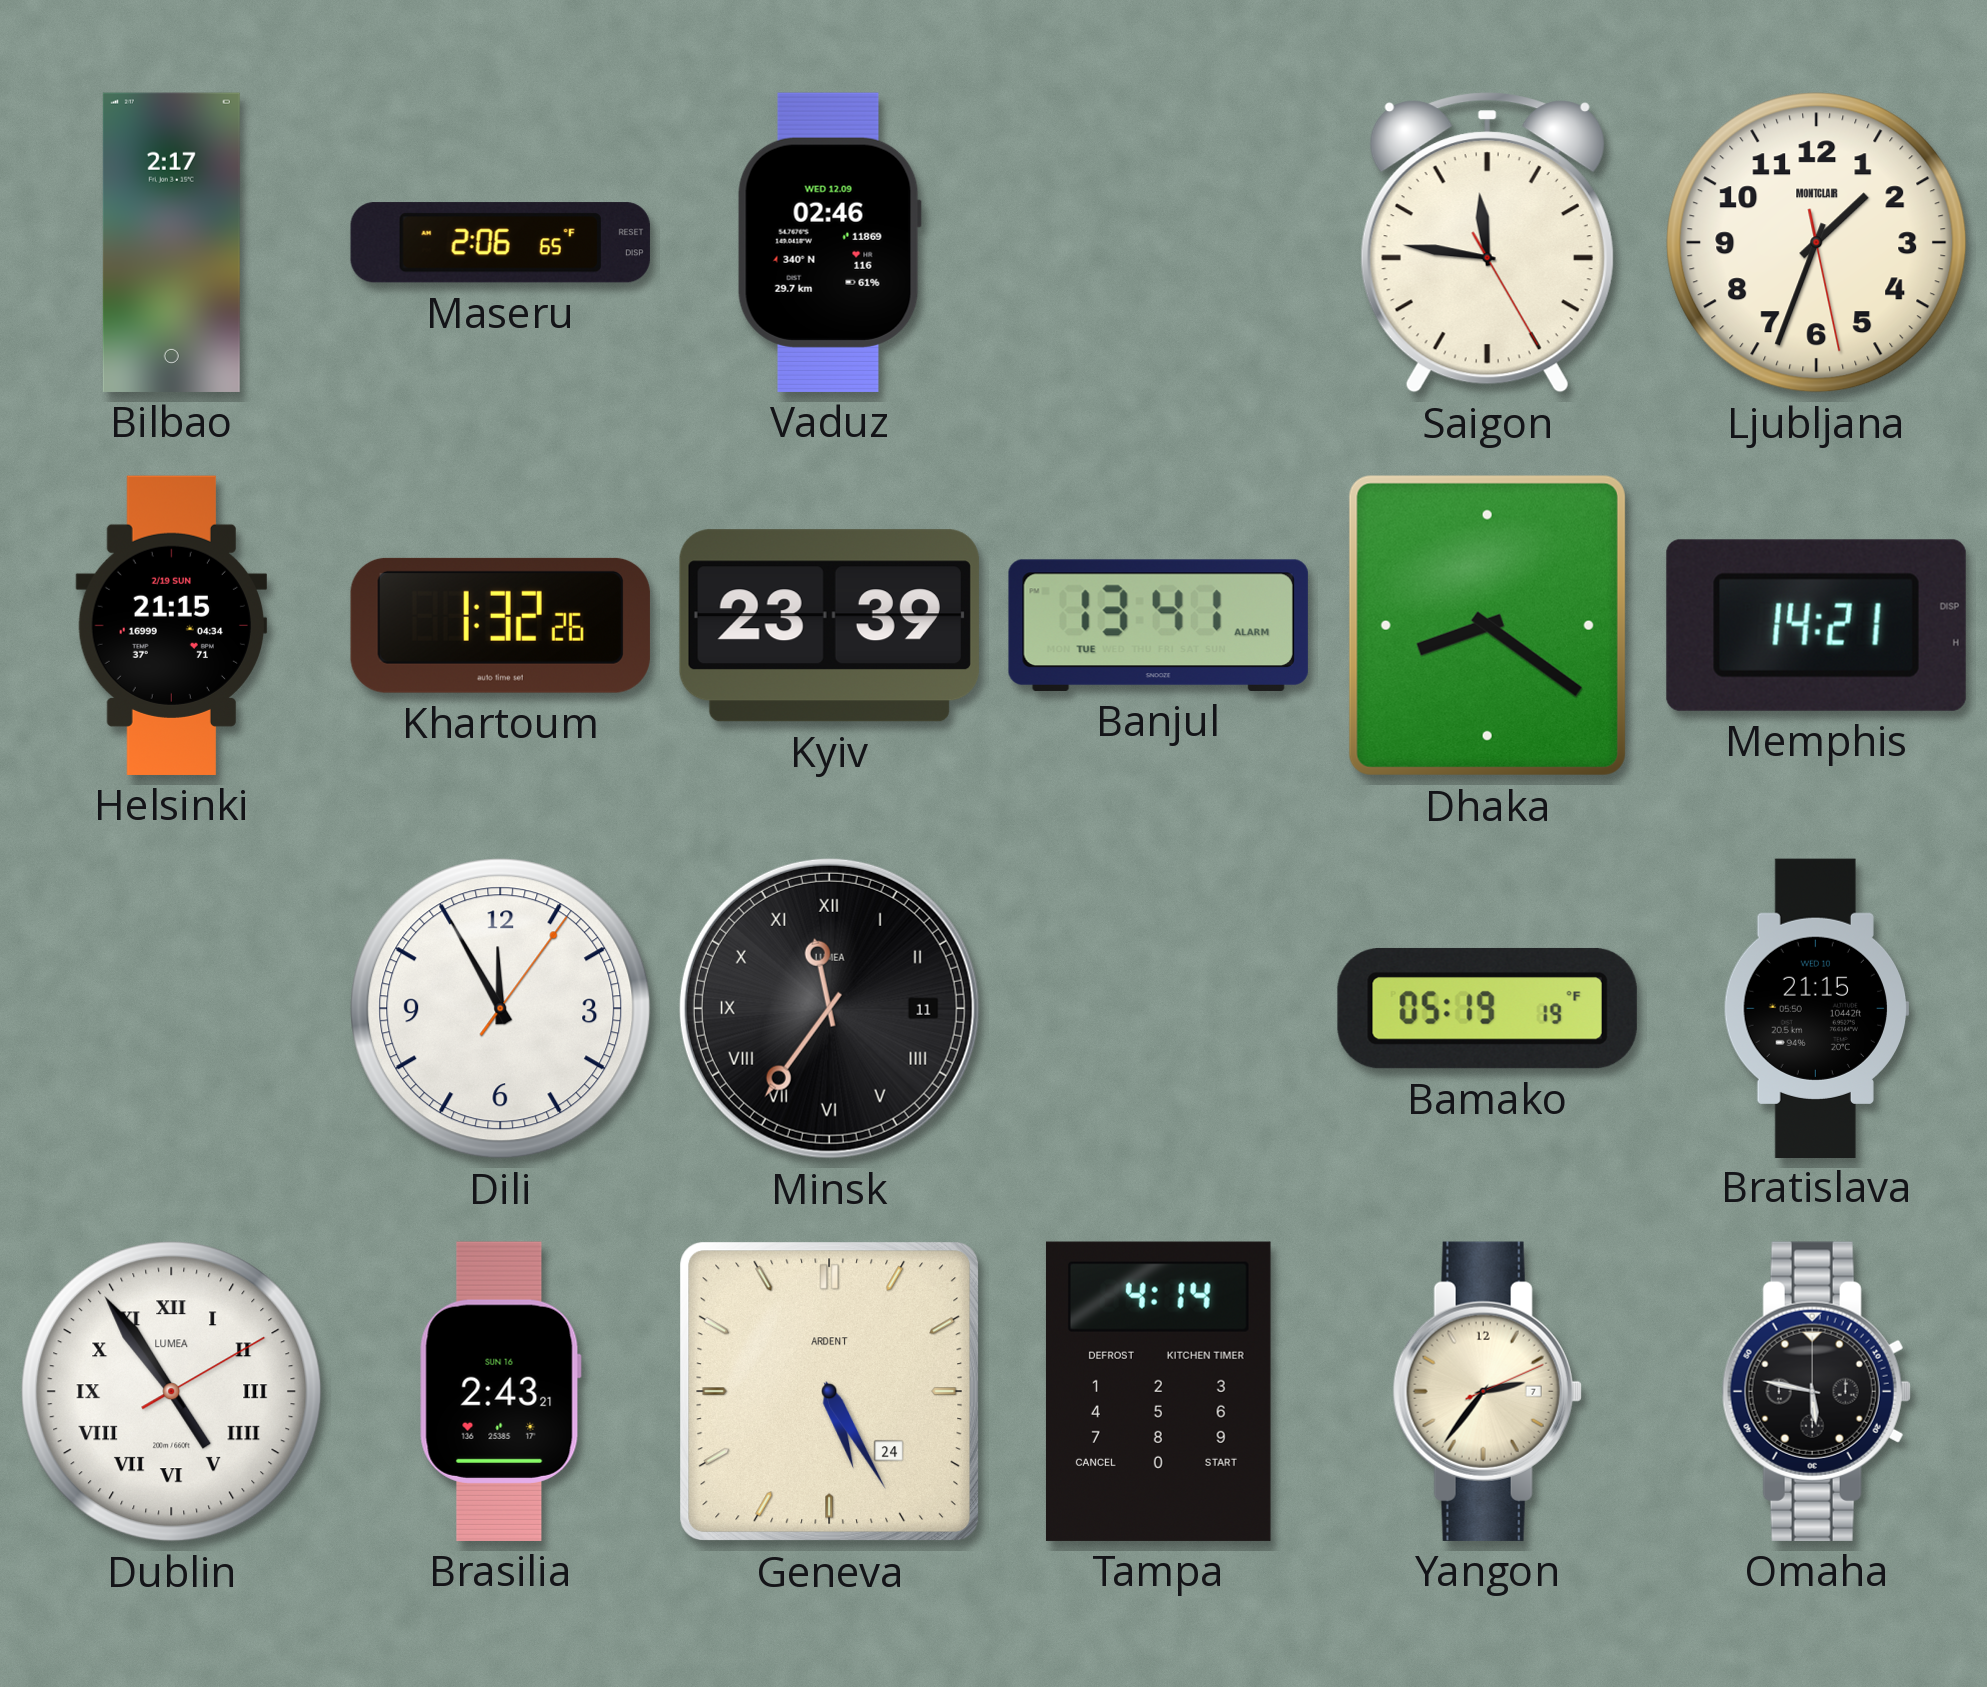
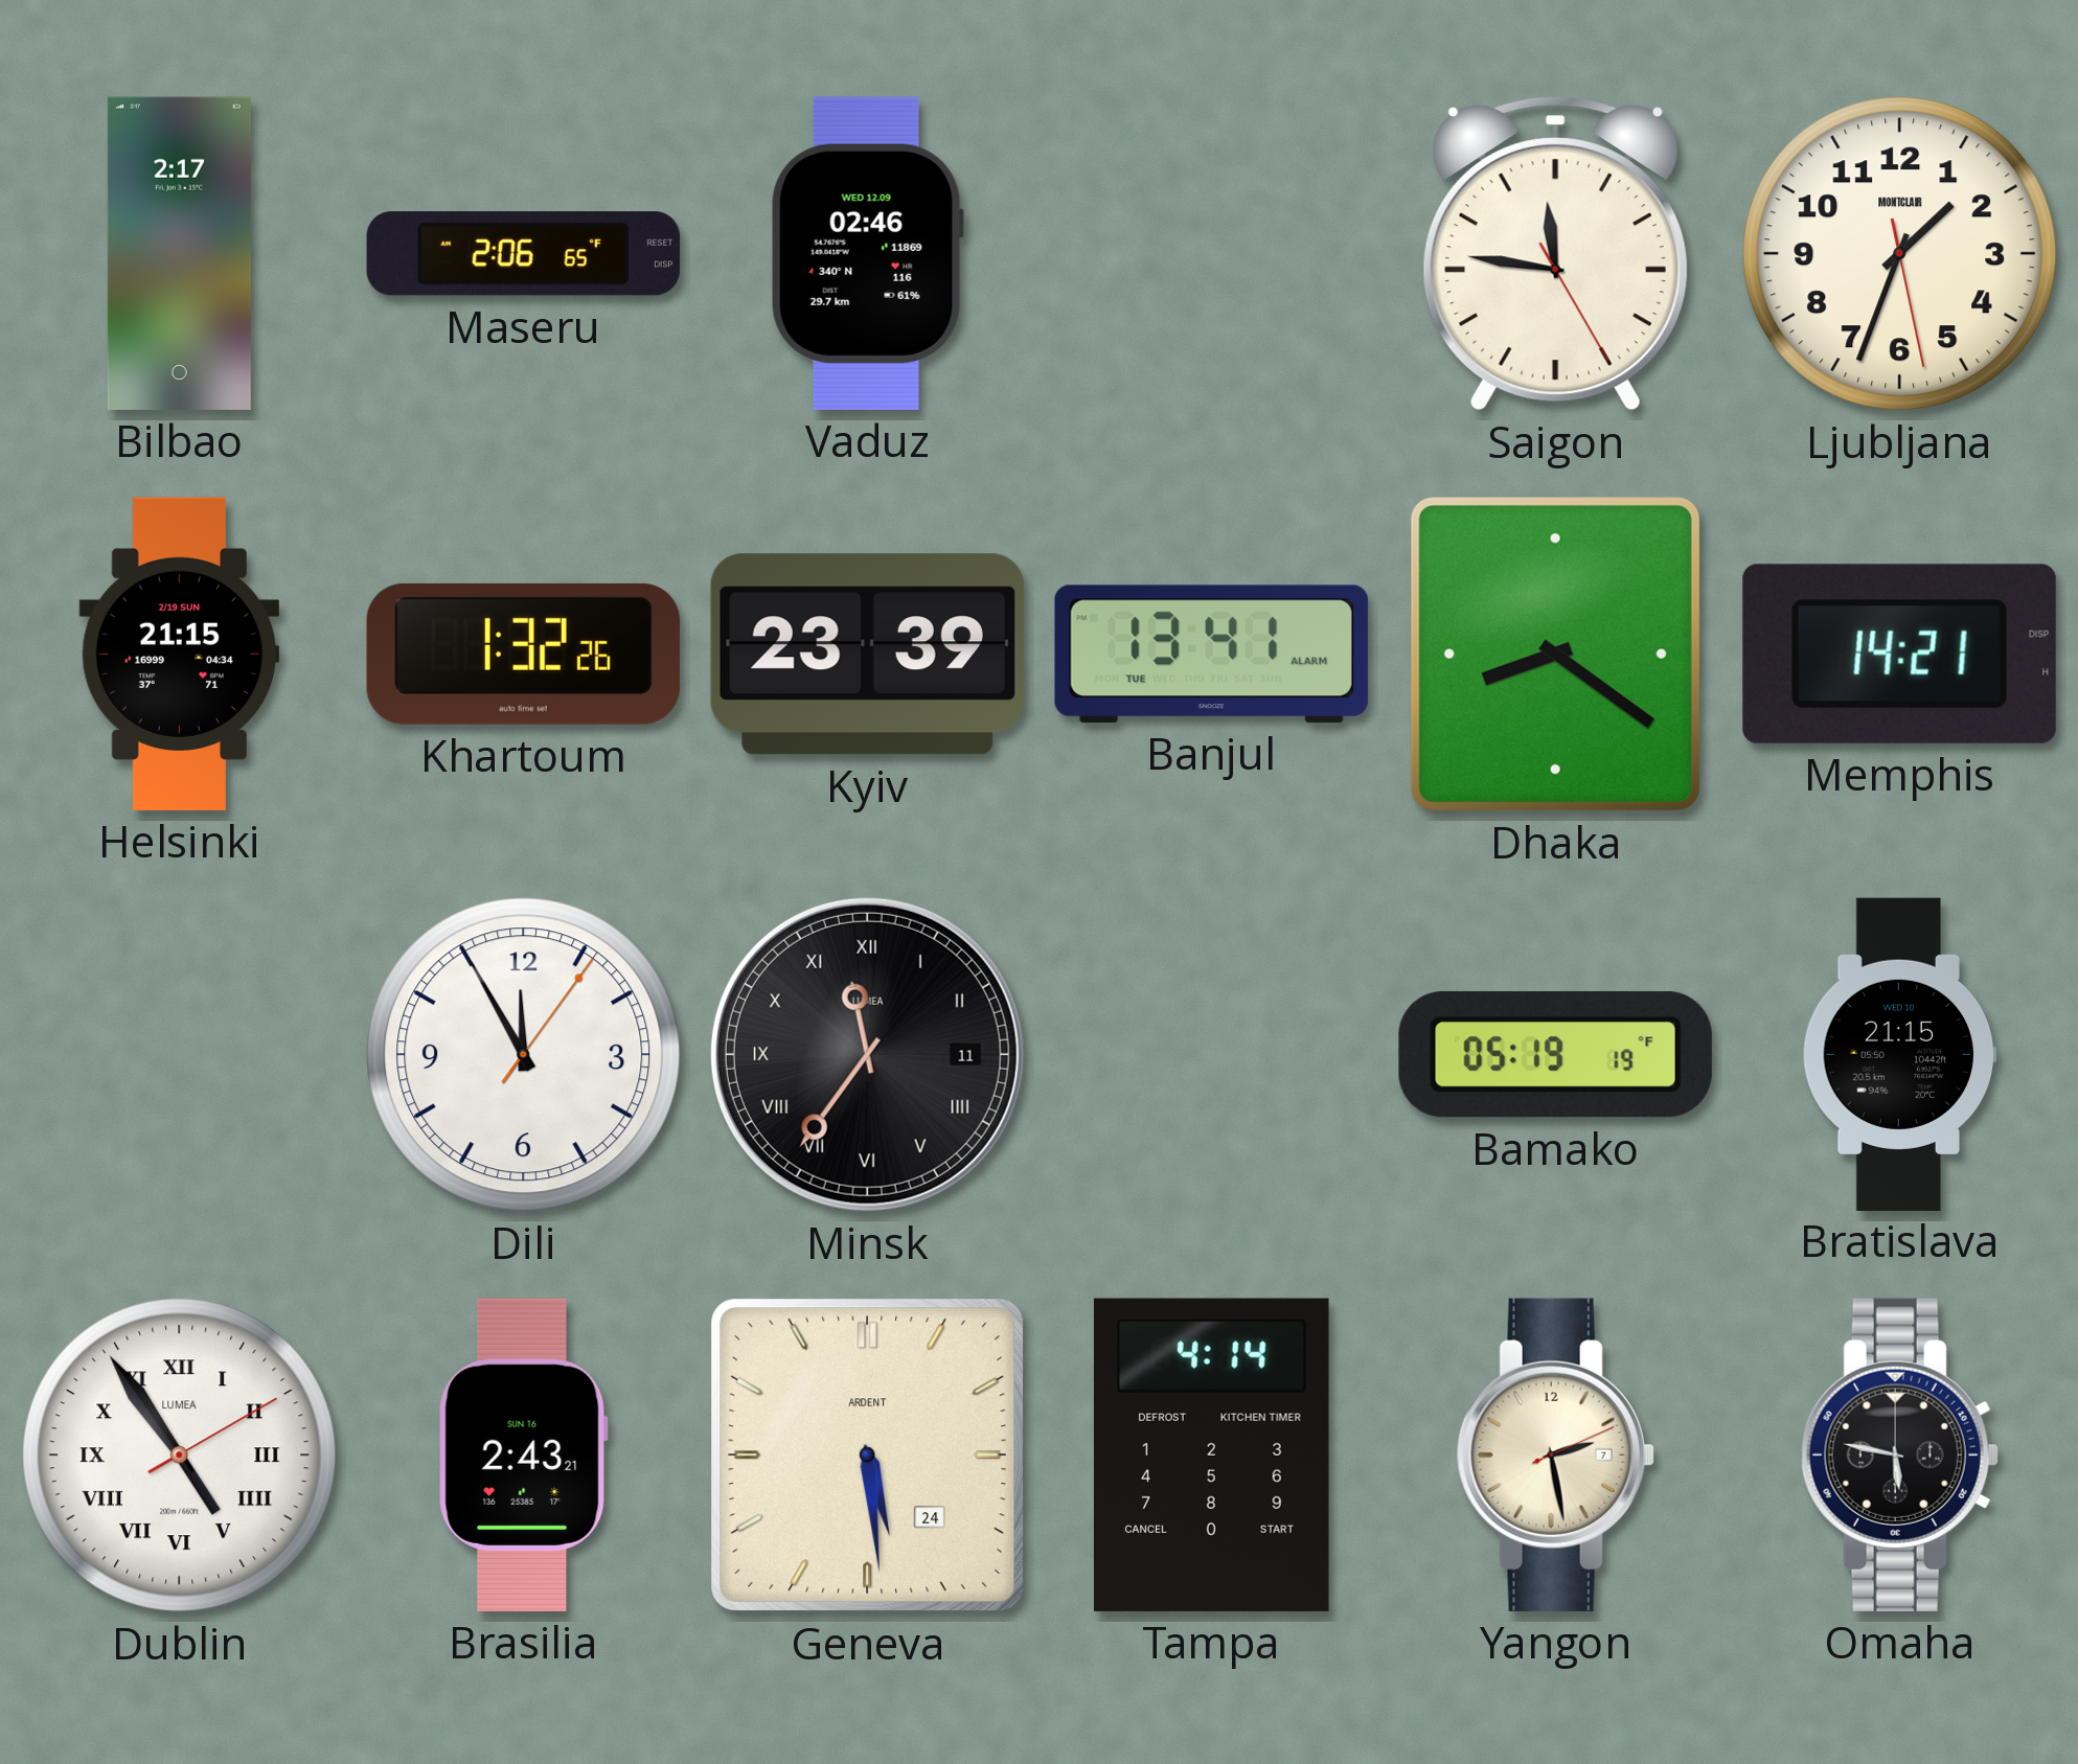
Geneva: 5:25 -> 5:29
Yangon: 2:36 -> 2:28
